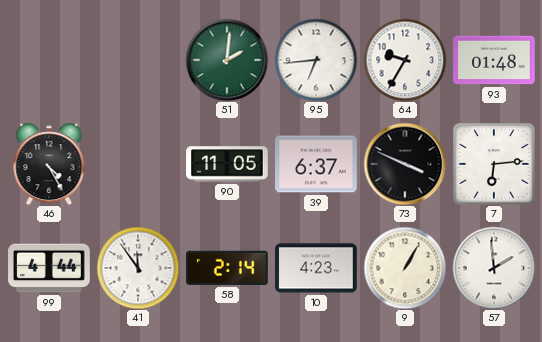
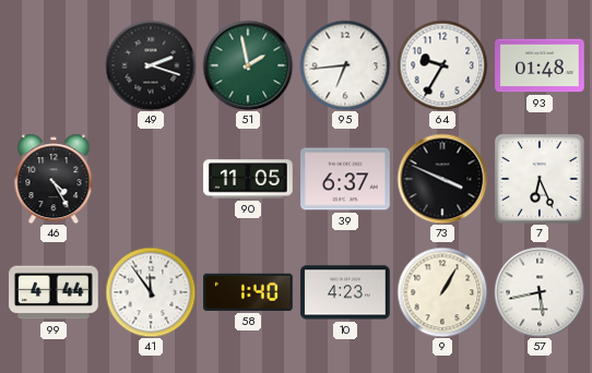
49: none -> 2:18
51: 2:01 -> 1:58
7: 6:14 -> 6:26
58: 2:14 -> 1:40
57: 1:59 -> 5:43
